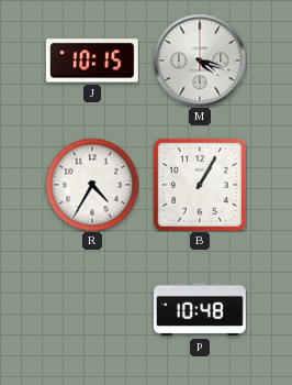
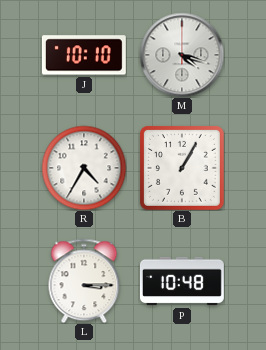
J: 10:15 -> 10:10
L: none -> 3:15
